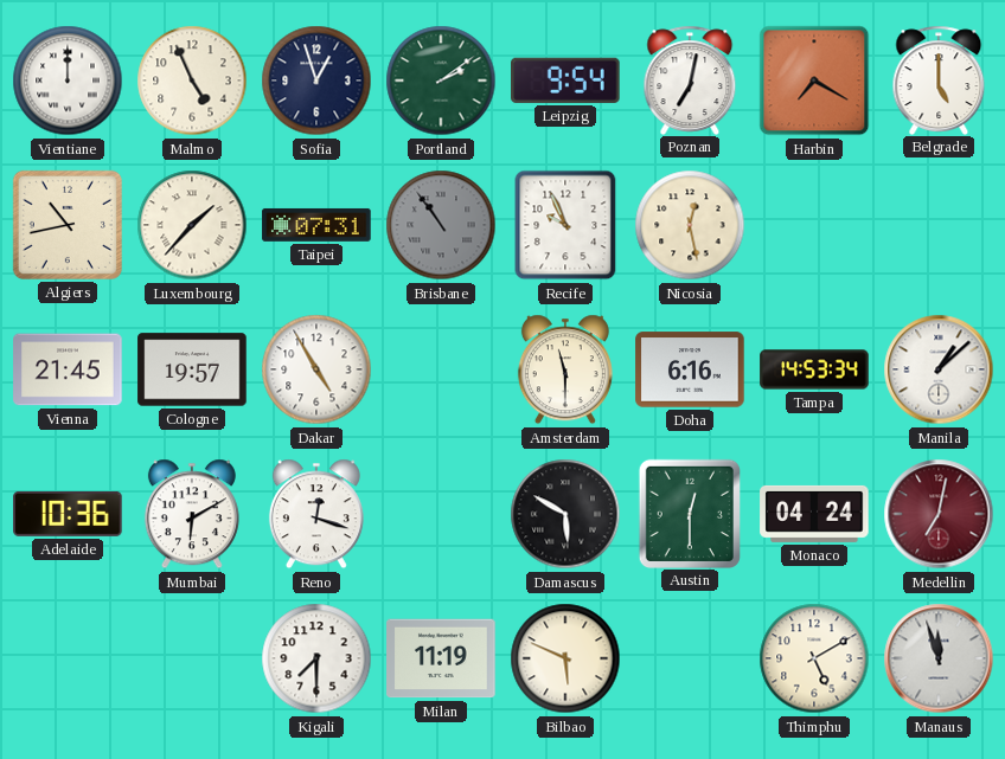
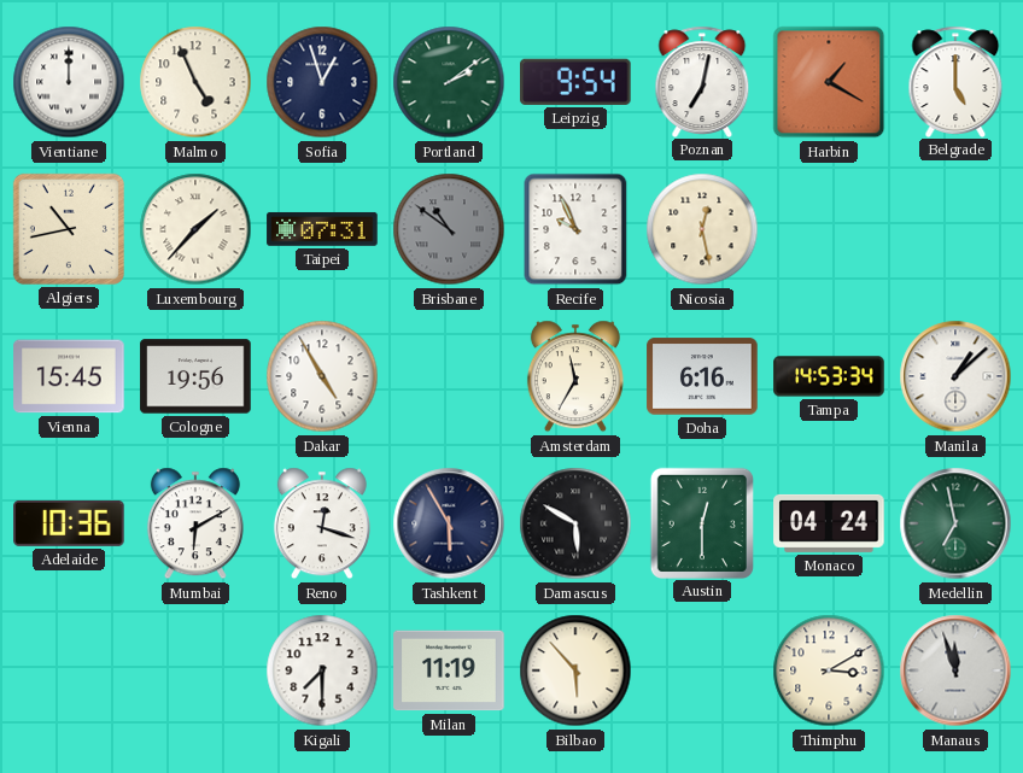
Harbin: 7:20 -> 1:20
Brisbane: 10:54 -> 10:51
Vienna: 21:45 -> 15:45
Cologne: 19:57 -> 19:56
Amsterdam: 11:30 -> 11:35
Tashkent: none -> 5:55
Medellin: 7:02 -> 6:58
Medellin dial: burgundy -> green
Bilbao: 5:49 -> 5:53
Thimphu: 5:10 -> 3:10
